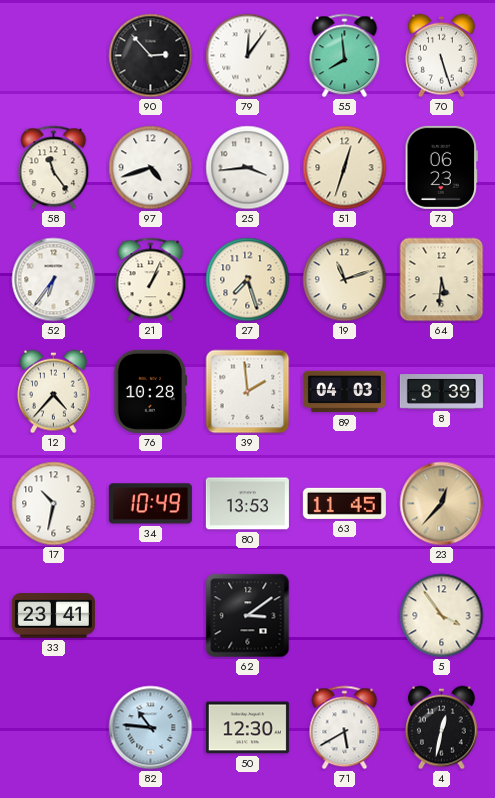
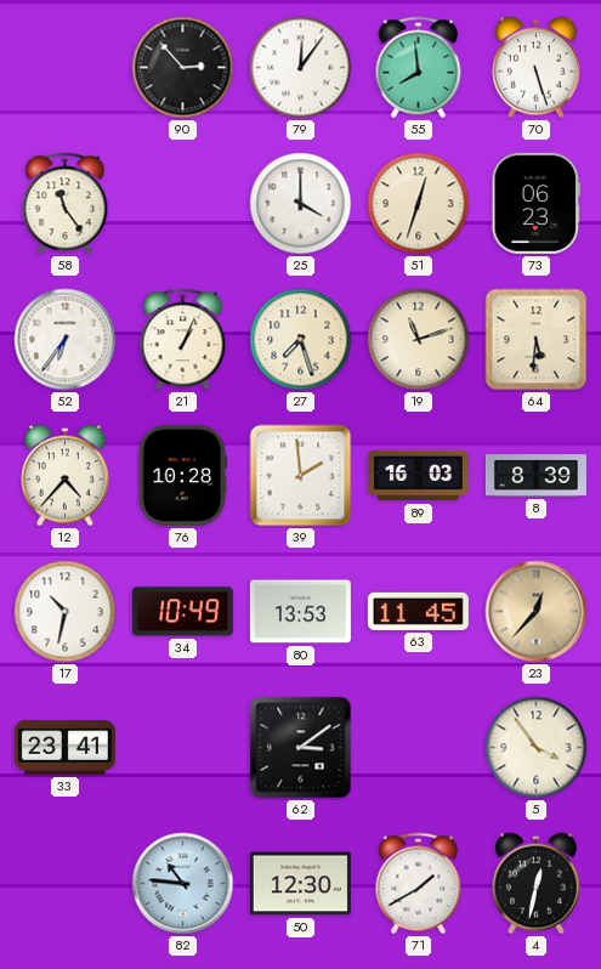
97: 4:42 -> none
25: 3:44 -> 4:00
89: 04:03 -> 16:03
71: 5:40 -> 1:40
